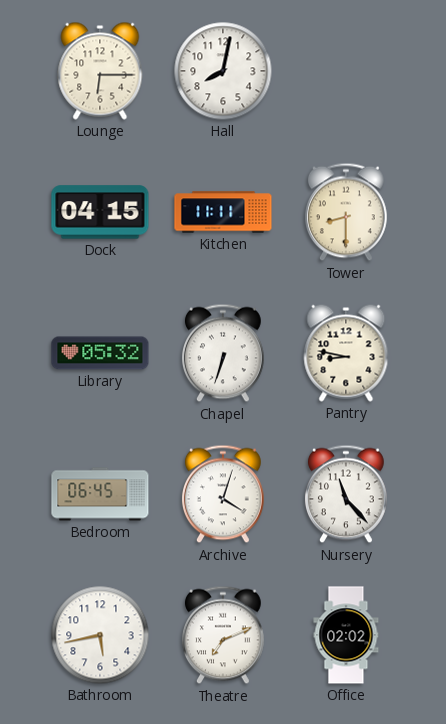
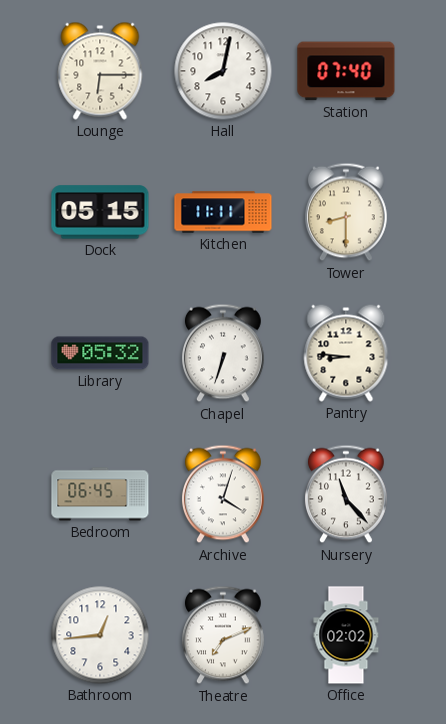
Station: none -> 07:40
Dock: 04:15 -> 05:15
Pantry: 8:47 -> 8:46
Bathroom: 5:43 -> 12:44
